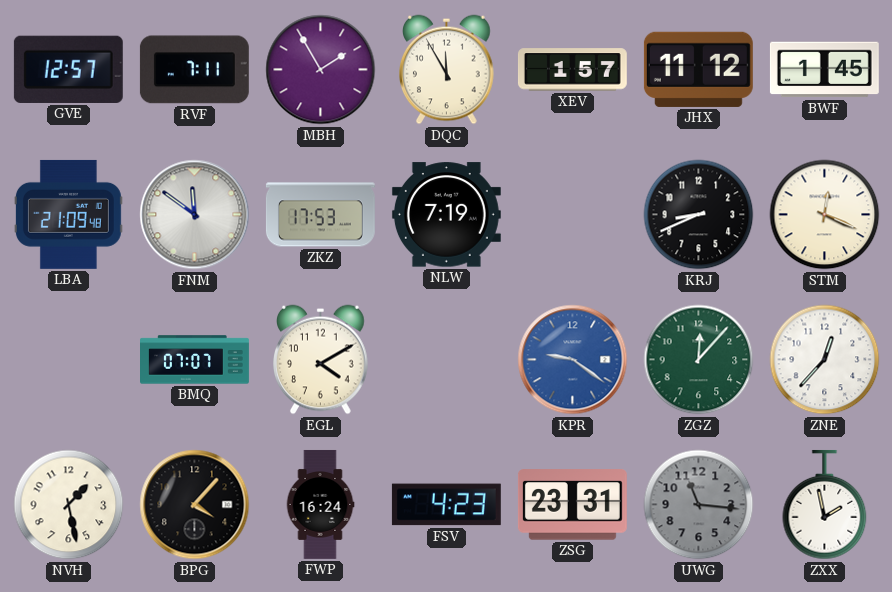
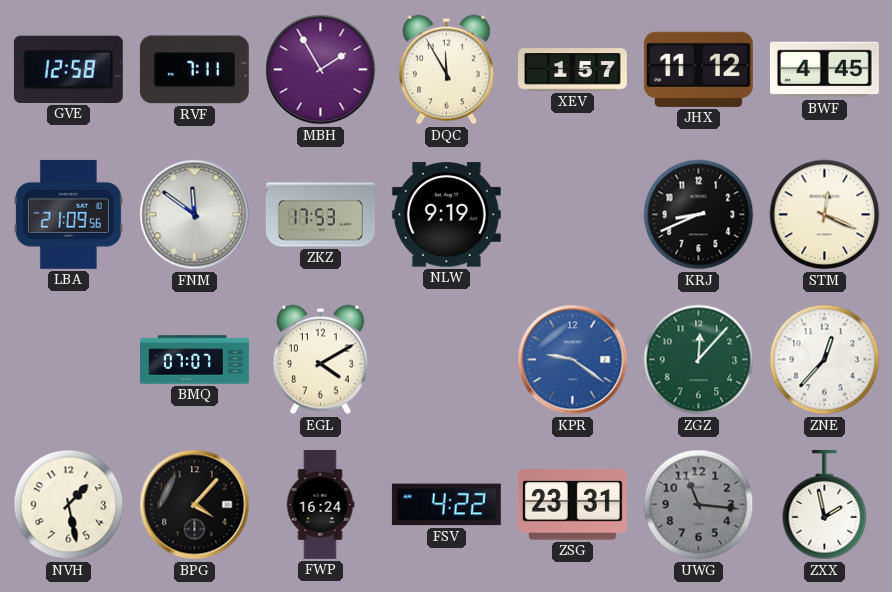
GVE: 12:57 -> 12:58
BWF: 1:45 -> 4:45
LBA: 21:09:48 -> 21:09:56
NLW: 7:19 -> 9:19
FSV: 4:23 -> 4:22
